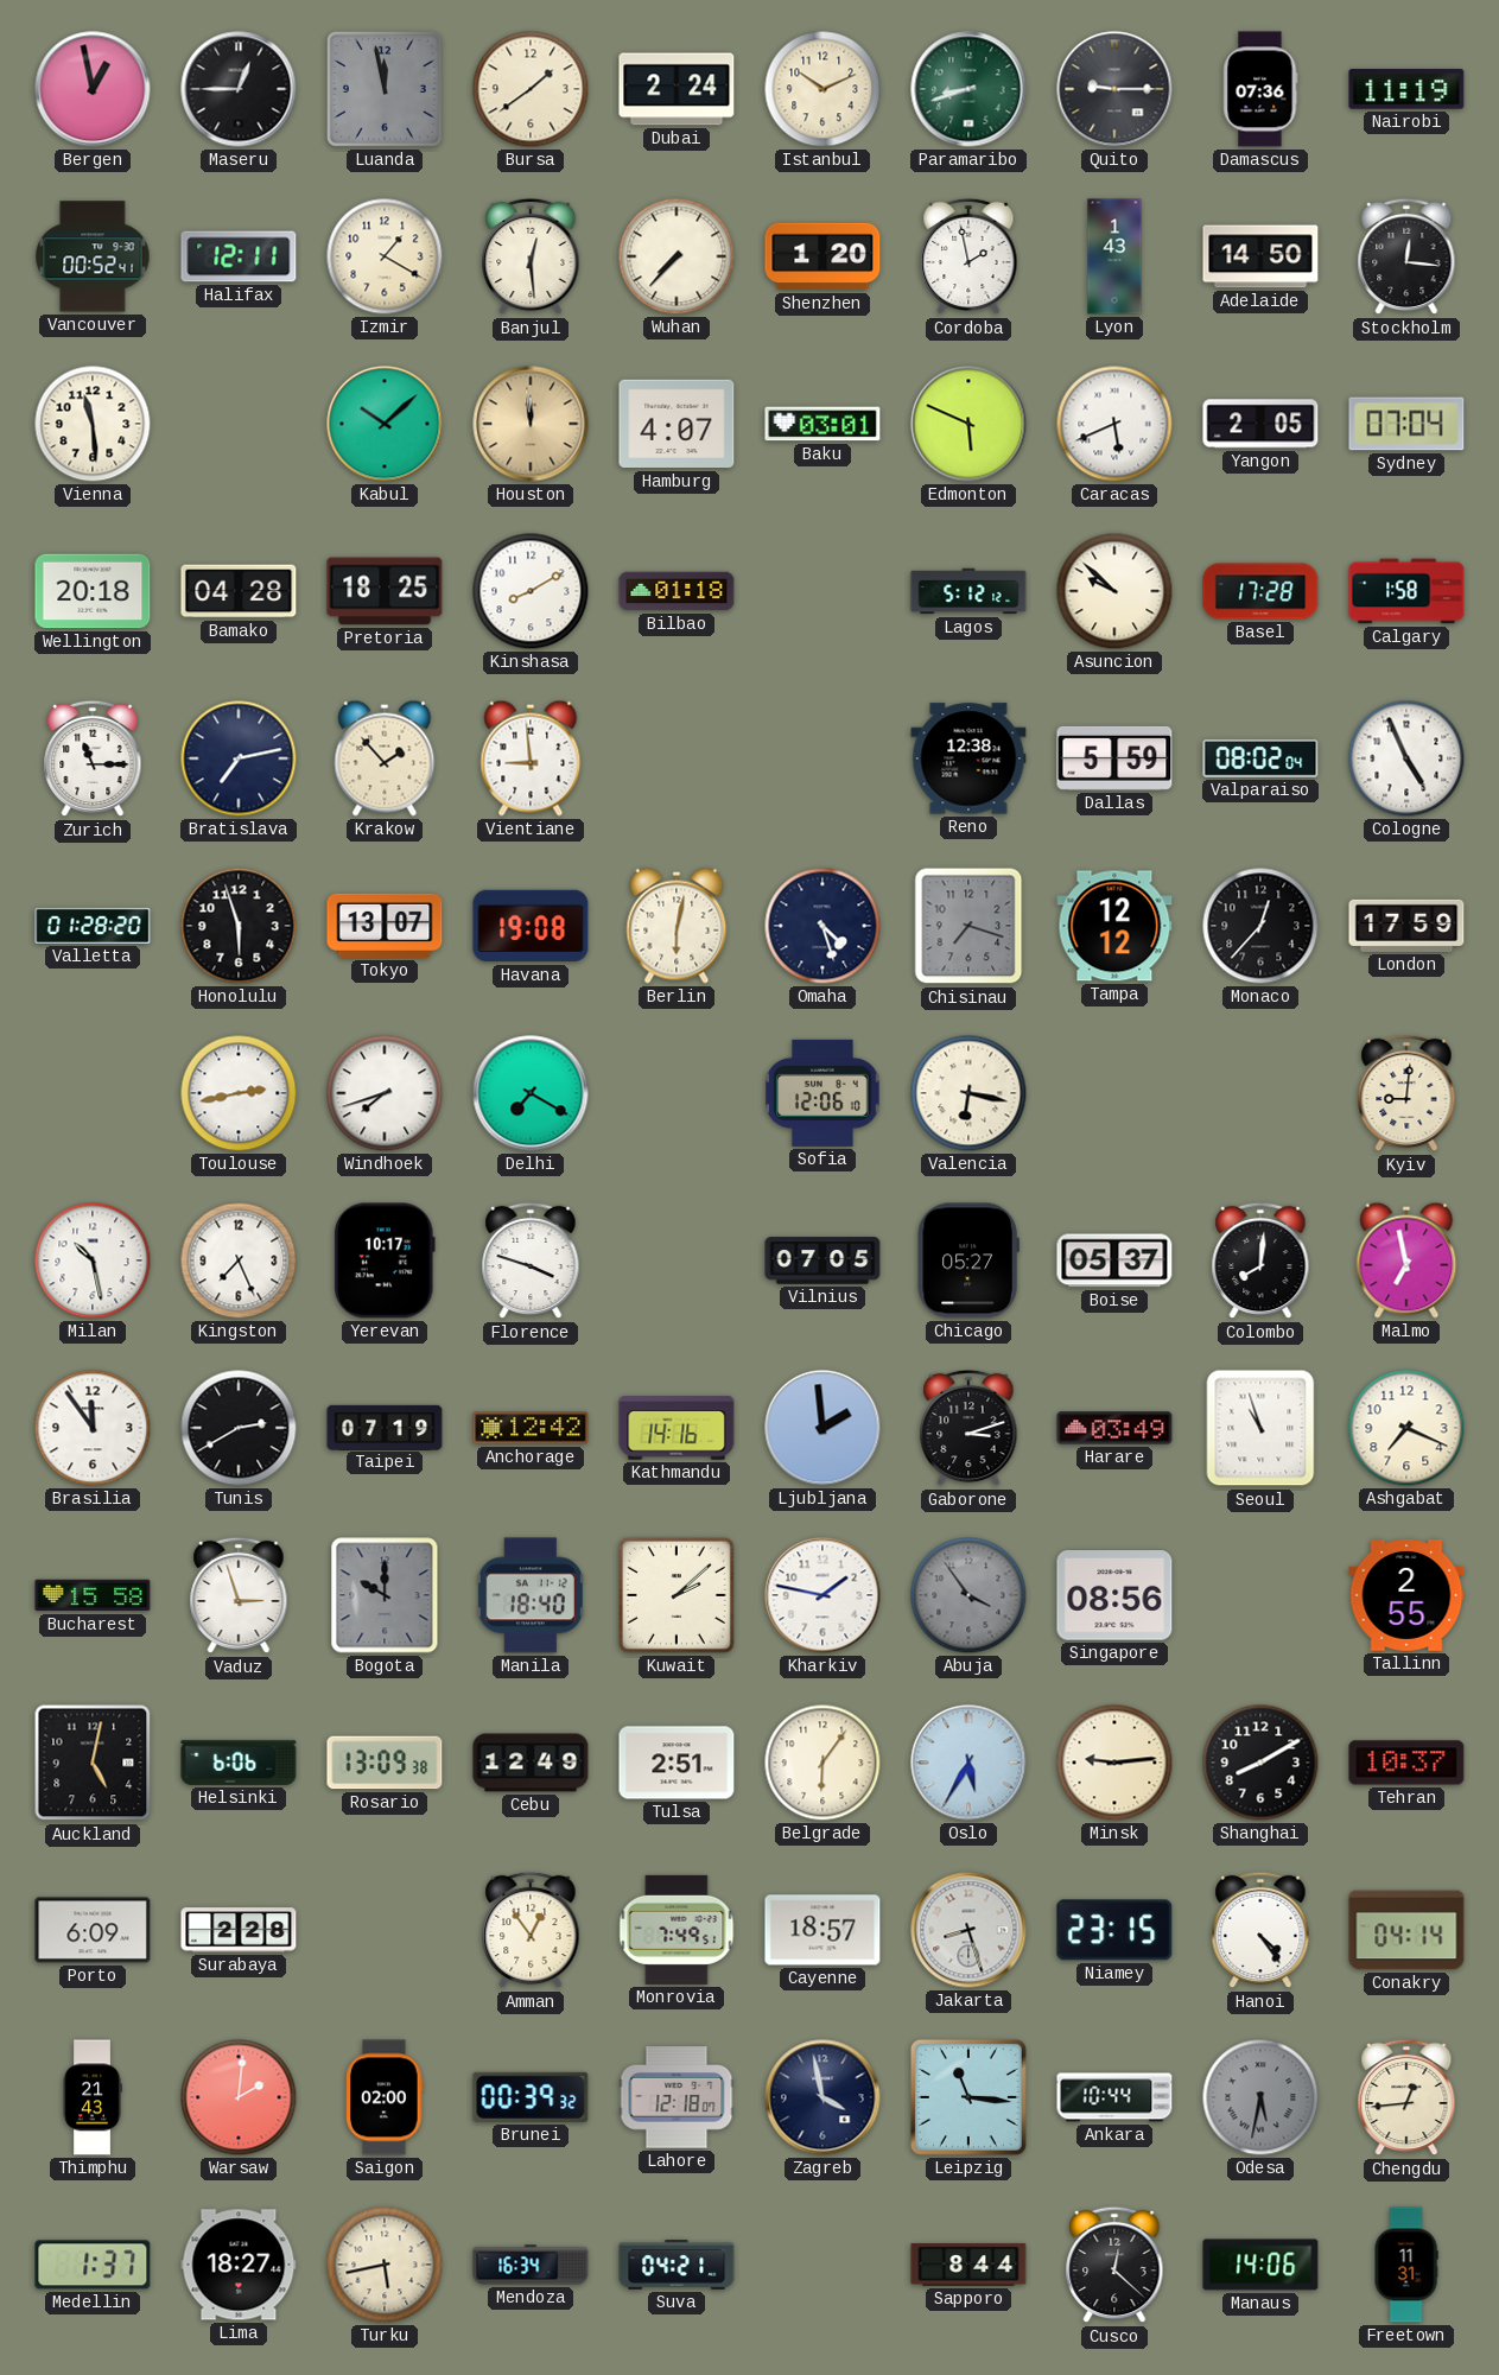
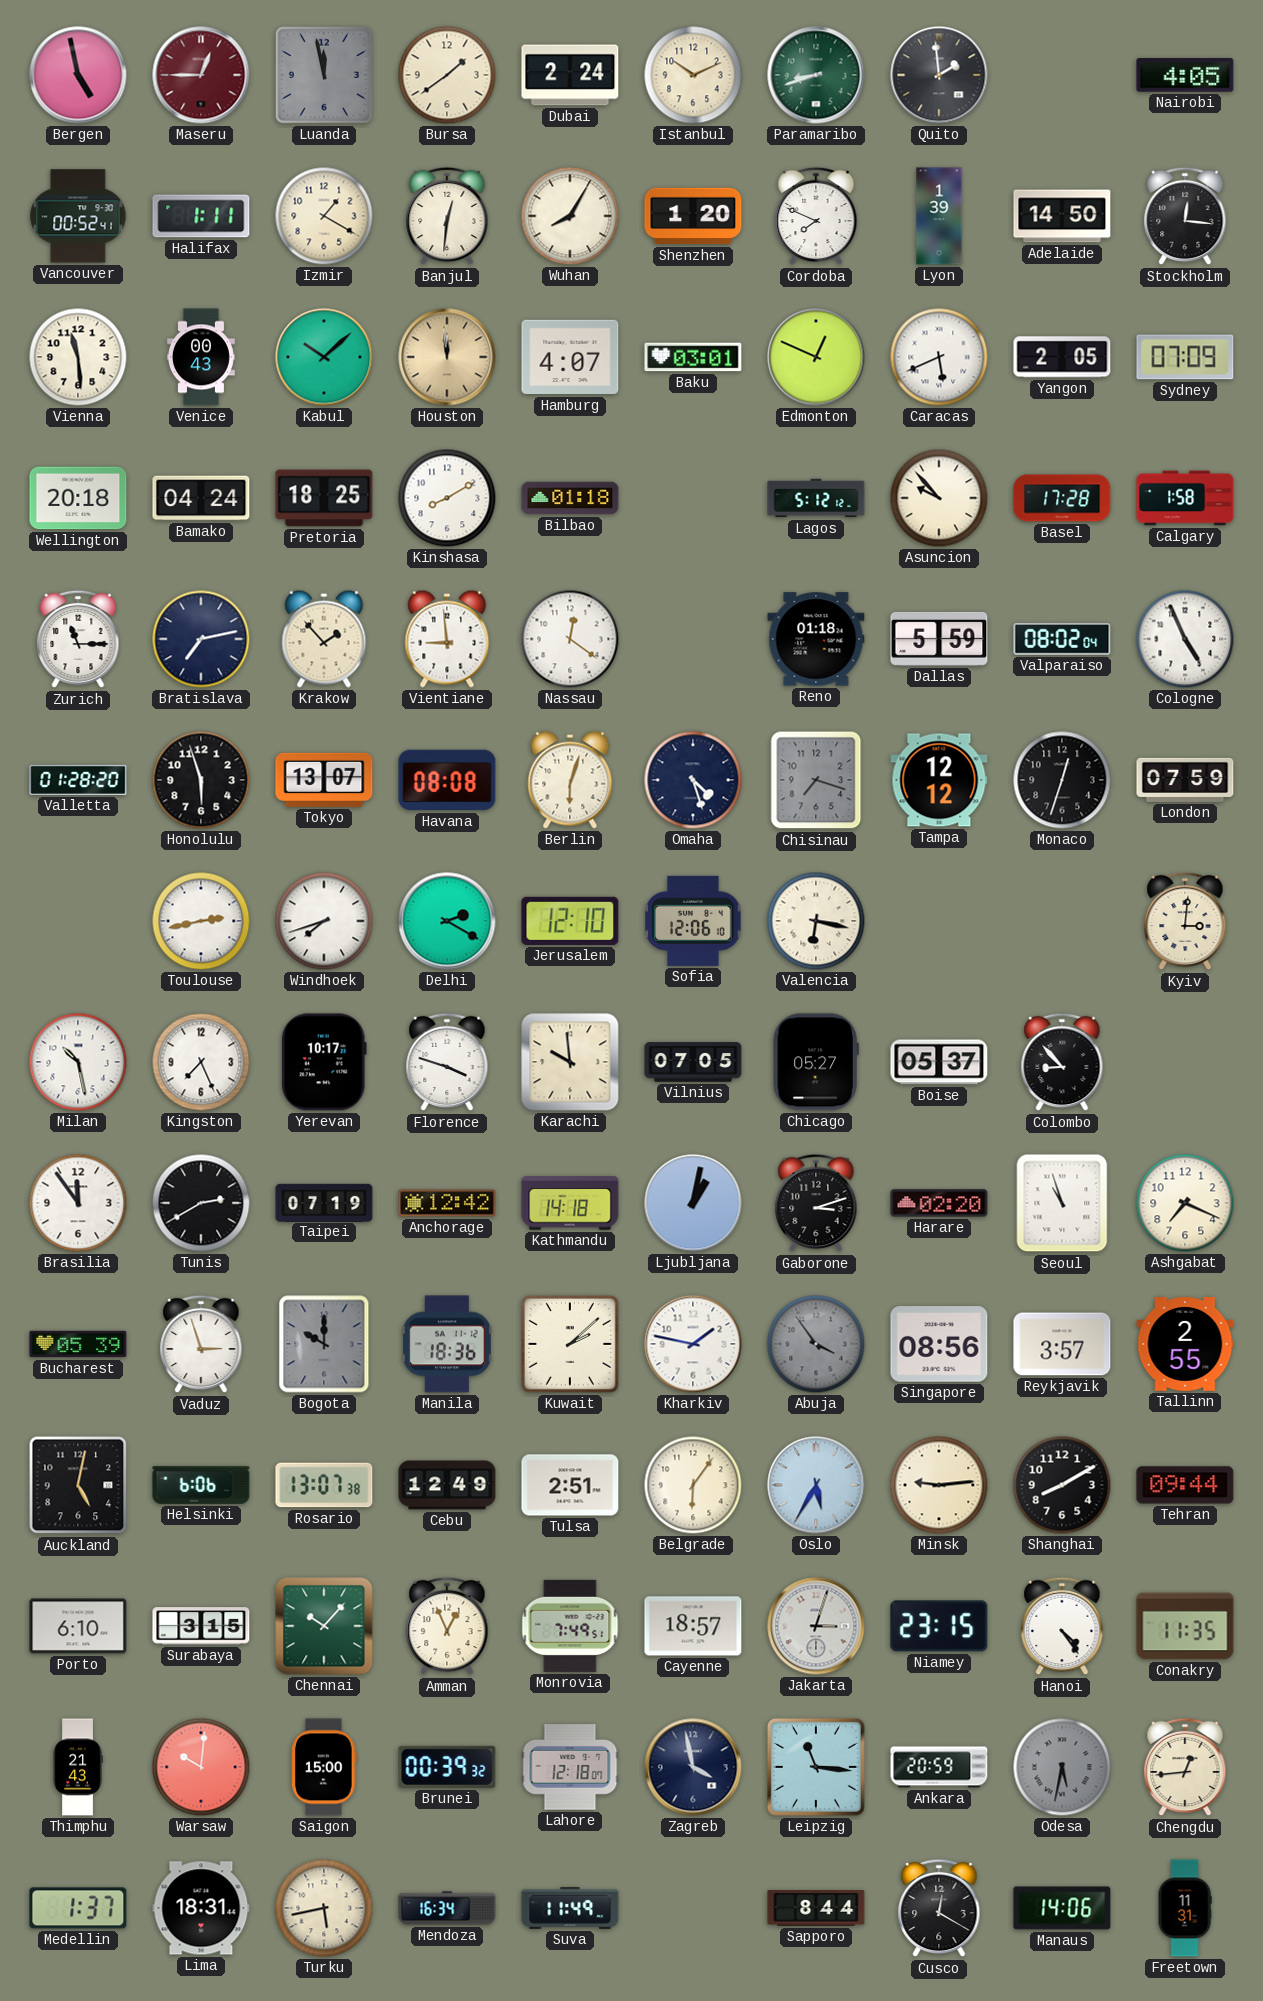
Bergen: 12:58 -> 4:58
Maseru dial: black -> burgundy
Quito: 9:15 -> 1:59
Damascus: 07:36 -> none
Nairobi: 11:19 -> 4:05
Halifax: 12:11 -> 1:11
Banjul: 12:29 -> 12:31
Wuhan: 7:37 -> 8:05
Cordoba: 1:58 -> 7:49
Lyon: 1:43 -> 1:39
Venice: none -> 00:43
Edmonton: 5:49 -> 12:49
Sydney: 07:04 -> 07:09
Bamako: 04:28 -> 04:24
Asuncion: 9:52 -> 9:53
Nassau: none -> 12:21
Reno: 12:38 -> 01:18
Havana: 19:08 -> 08:08
Berlin: 6:02 -> 6:03
Monaco: 12:37 -> 12:33
London: 17:59 -> 07:59
Delhi: 7:20 -> 2:20
Jerusalem: none -> 12:10
Kyiv: 9:01 -> 3:01
Karachi: none -> 9:59
Colombo: 8:01 -> 8:53
Malmo: 6:58 -> none
Kathmandu: 14:16 -> 14:18
Ljubljana: 1:59 -> 1:02
Harare: 03:49 -> 02:20
Bucharest: 15:58 -> 05:39
Manila: 18:40 -> 18:36
Reykjavik: none -> 3:57
Rosario: 13:09 -> 13:07
Tehran: 10:37 -> 09:44
Porto: 6:09 -> 6:10
Surabaya: 2:28 -> 3:15
Chennai: none -> 10:07
Amman: 12:54 -> 12:56
Jakarta: 8:27 -> 3:03
Conakry: 04:14 -> 11:35
Warsaw: 2:01 -> 10:01
Saigon: 02:00 -> 15:00
Ankara: 10:44 -> 20:59
Lima: 18:27 -> 18:31
Suva: 04:21 -> 11:49
Cusco: 12:22 -> 12:20
